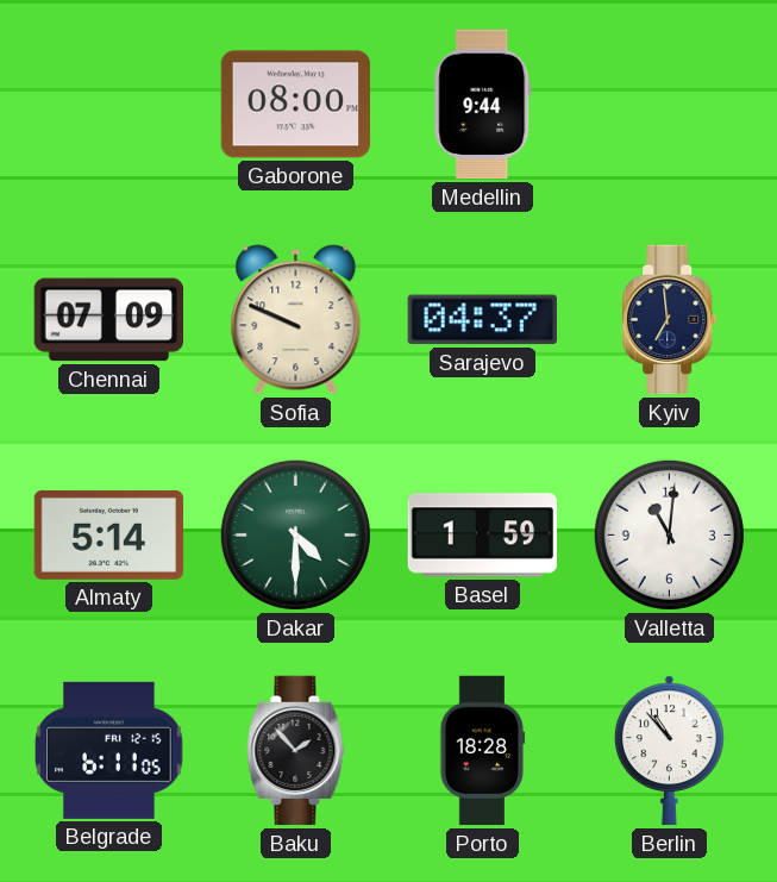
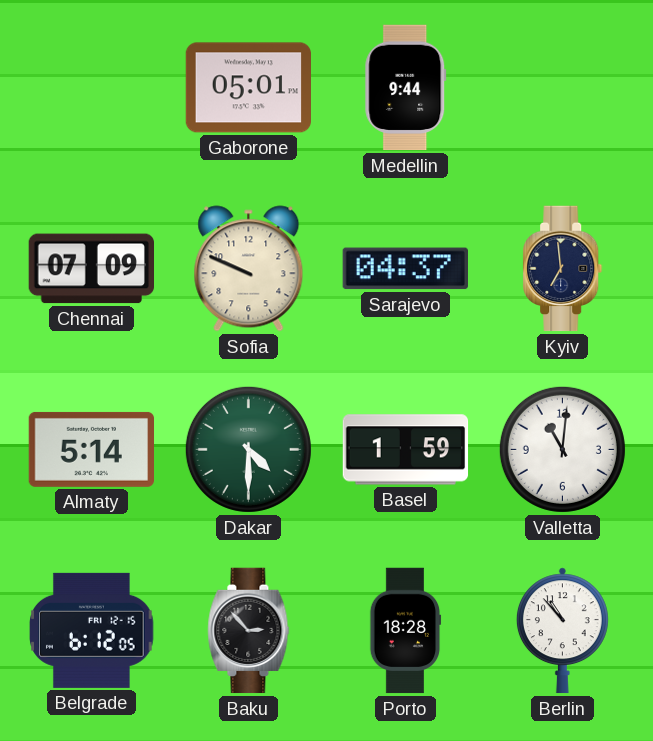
Gaborone: 08:00 -> 05:01
Belgrade: 6:11 -> 6:12
Baku: 1:53 -> 2:53
